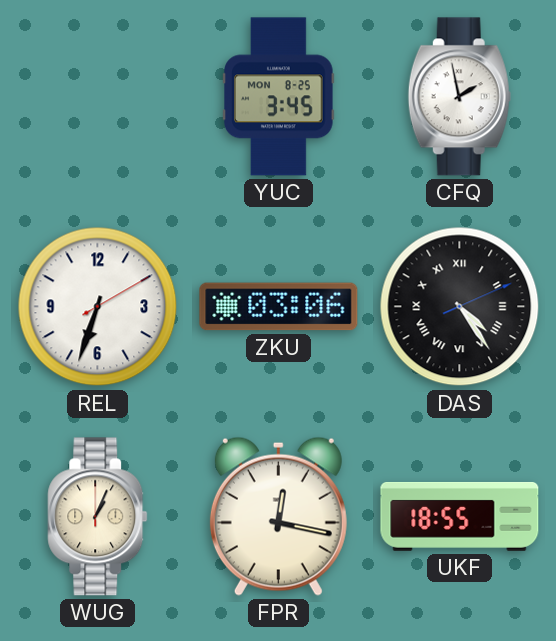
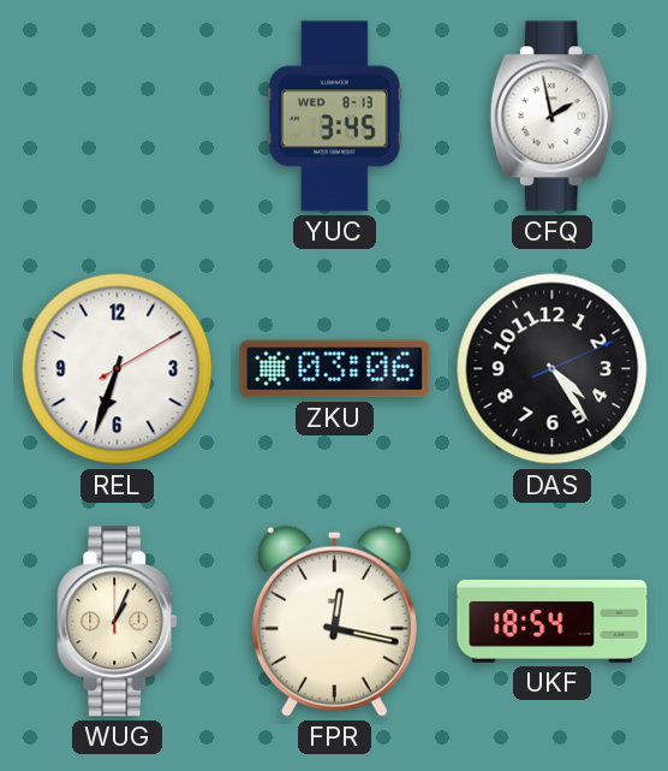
YUC date: MON 8-25 -> WED 8-13
DAS numerals: Roman -> Arabic
UKF: 18:55 -> 18:54
